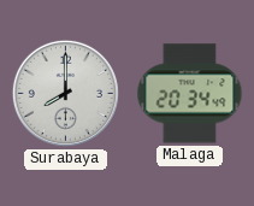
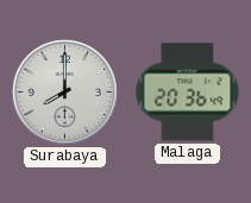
Malaga: 20:34 -> 20:36
